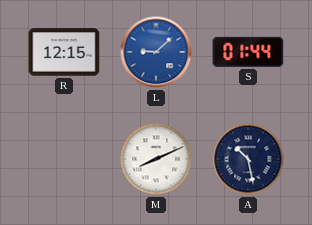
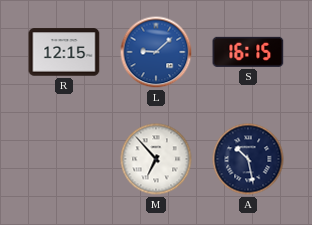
S: 01:44 -> 16:15
M: 8:11 -> 6:53
